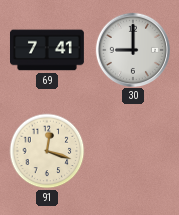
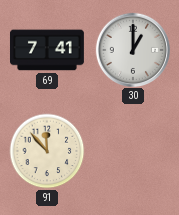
30: 9:00 -> 1:00
91: 12:18 -> 11:53
